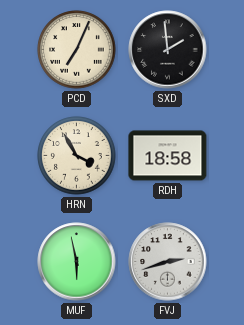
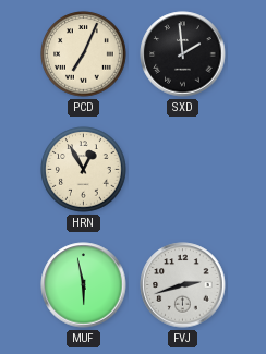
HRN: 3:55 -> 12:55
RDH: 18:58 -> none
